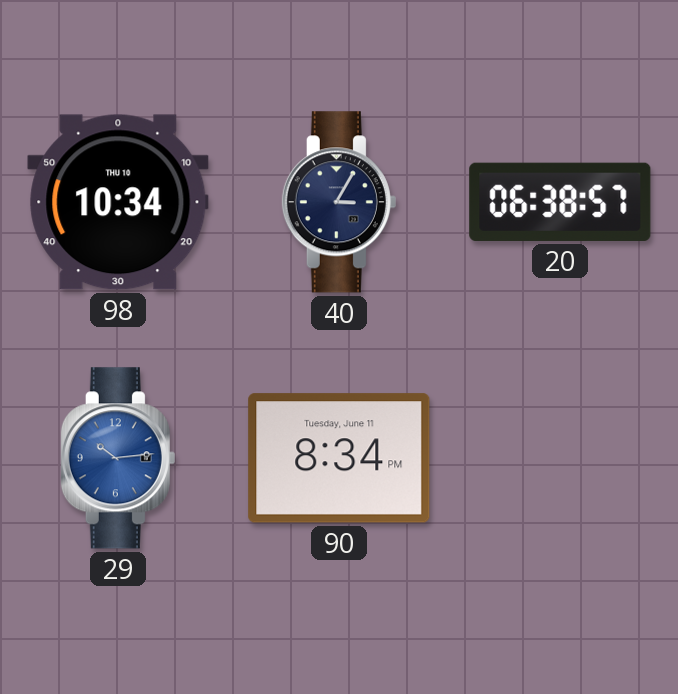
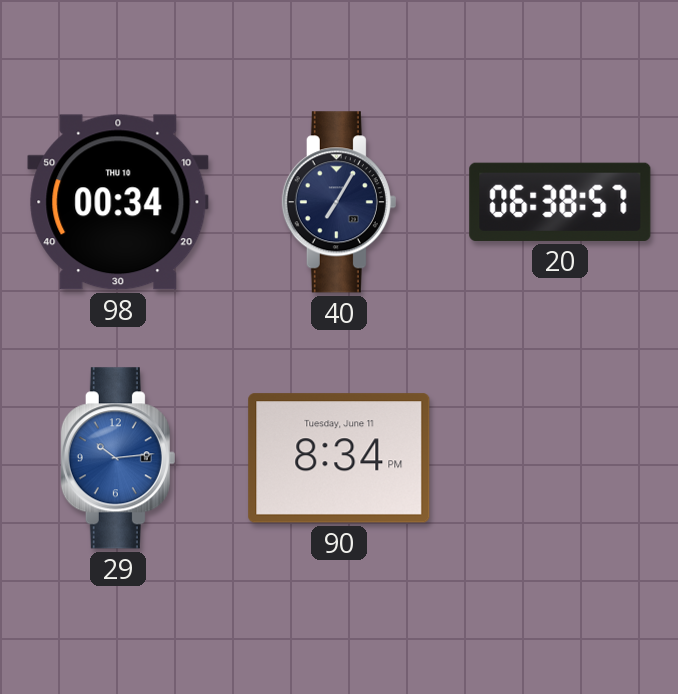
98: 10:34 -> 00:34
40: 3:05 -> 7:05
